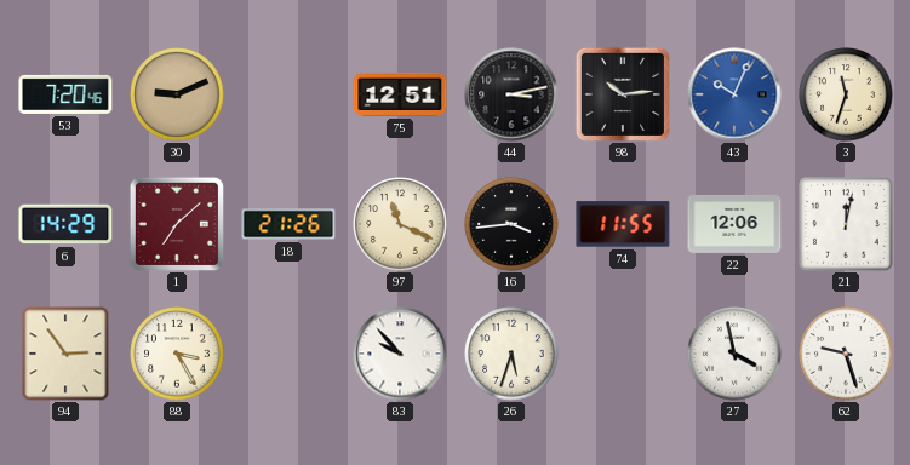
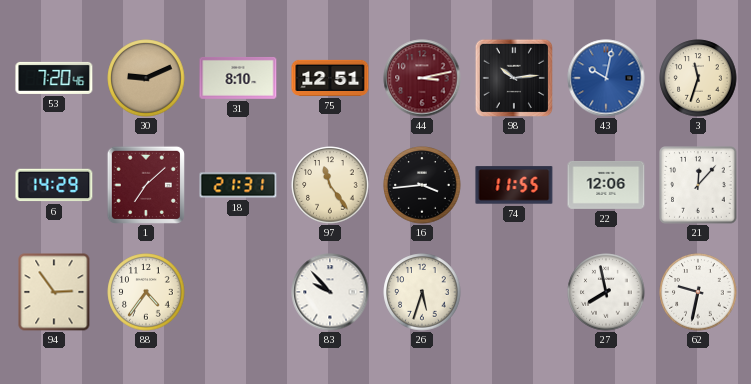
31: none -> 8:10
44 dial: black -> burgundy
43: 10:04 -> 10:02
18: 21:26 -> 21:31
97: 11:19 -> 11:24
21: 12:02 -> 12:07
88: 3:25 -> 4:36
27: 3:58 -> 7:58
62: 9:27 -> 9:32
